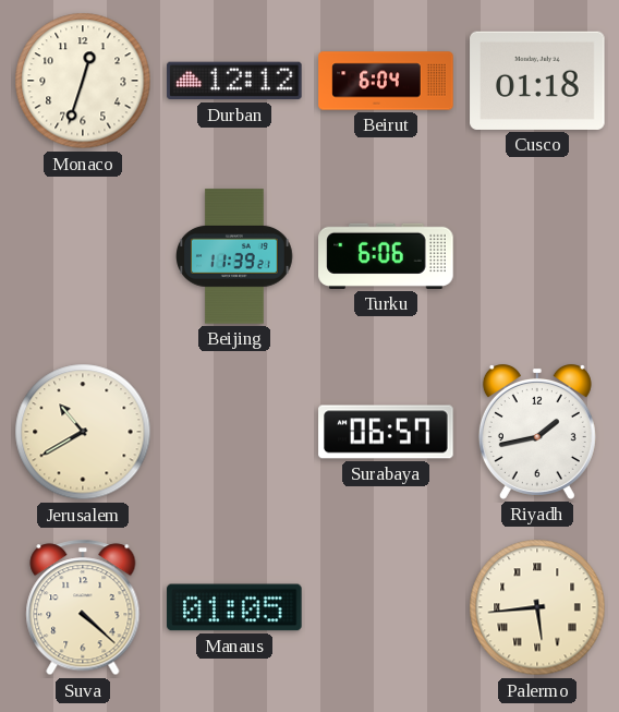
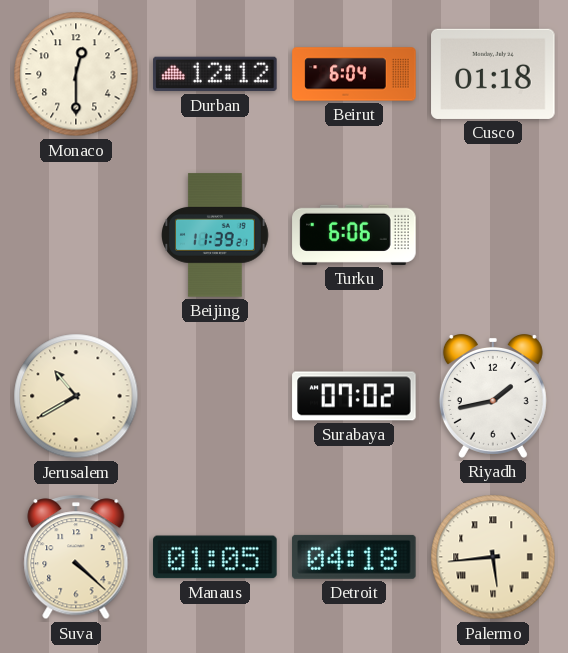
Monaco: 12:33 -> 12:30
Surabaya: 06:57 -> 07:02
Detroit: none -> 04:18
